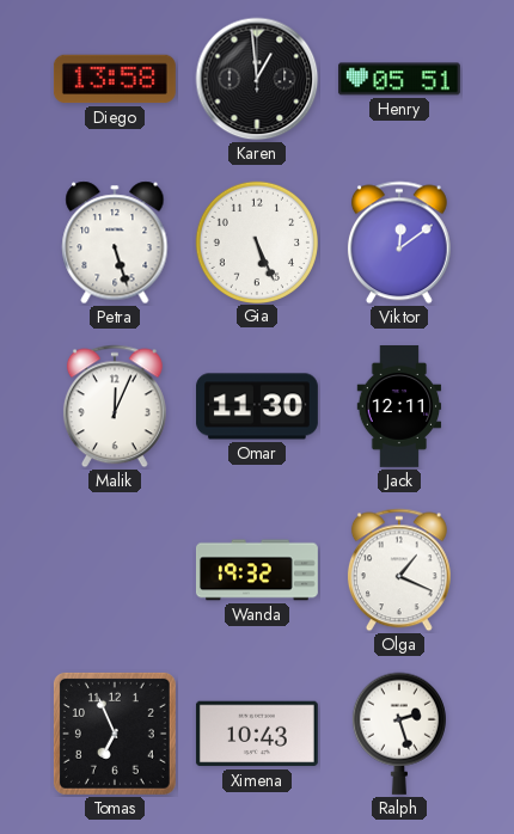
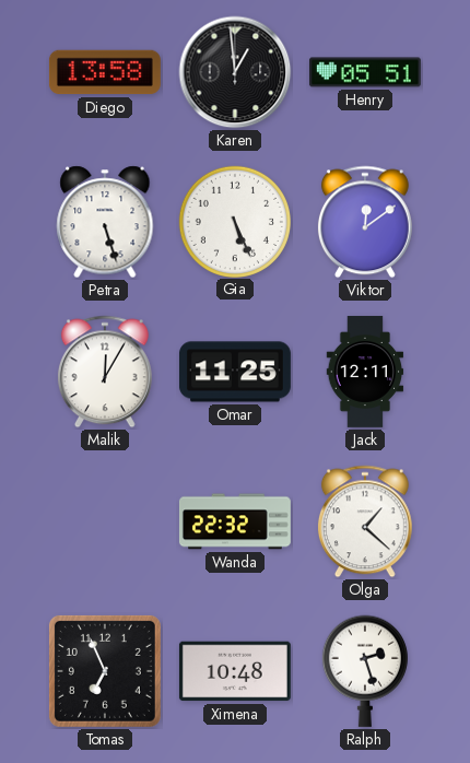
Malik: 12:04 -> 12:05
Omar: 11:30 -> 11:25
Wanda: 19:32 -> 22:32
Olga: 1:19 -> 1:22
Ximena: 10:43 -> 10:48
